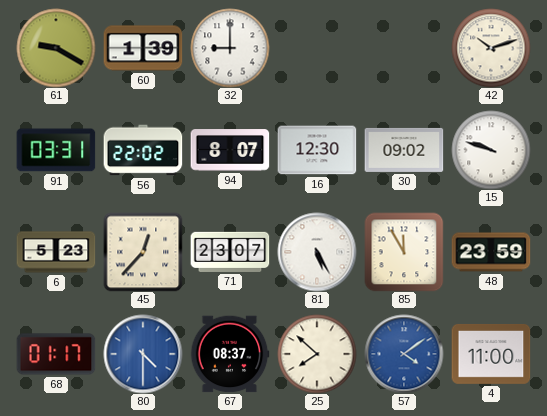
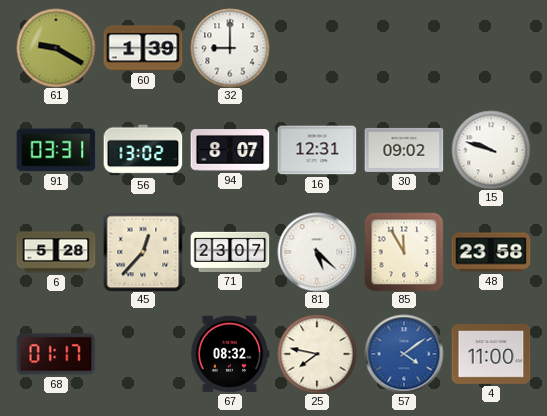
42: 10:12 -> none
56: 22:02 -> 13:02
16: 12:30 -> 12:31
6: 5:23 -> 5:28
81: 5:25 -> 5:22
48: 23:59 -> 23:58
80: 4:30 -> none
67: 08:37 -> 08:32
25: 7:52 -> 7:47
